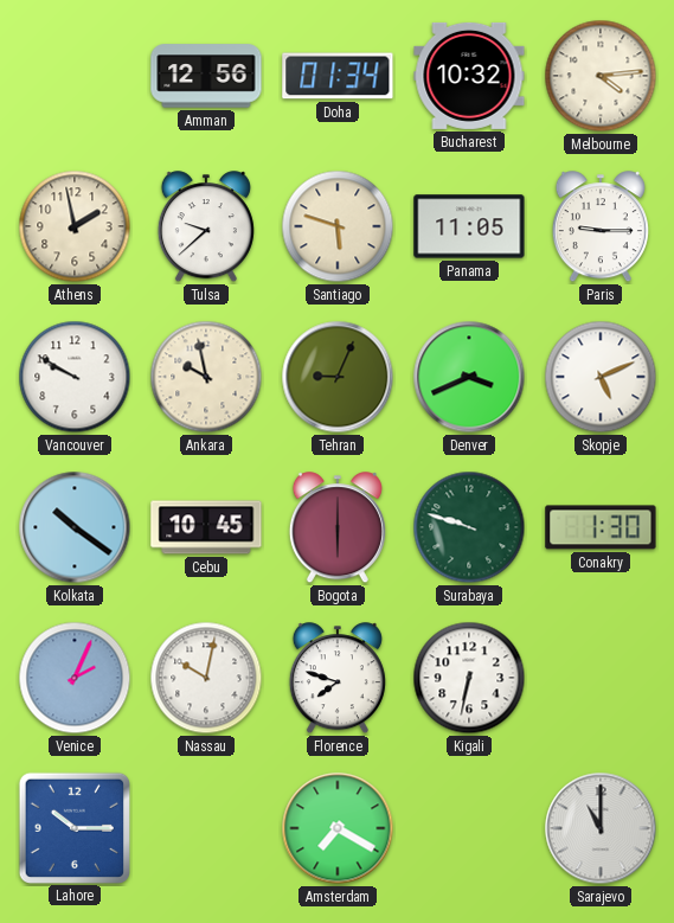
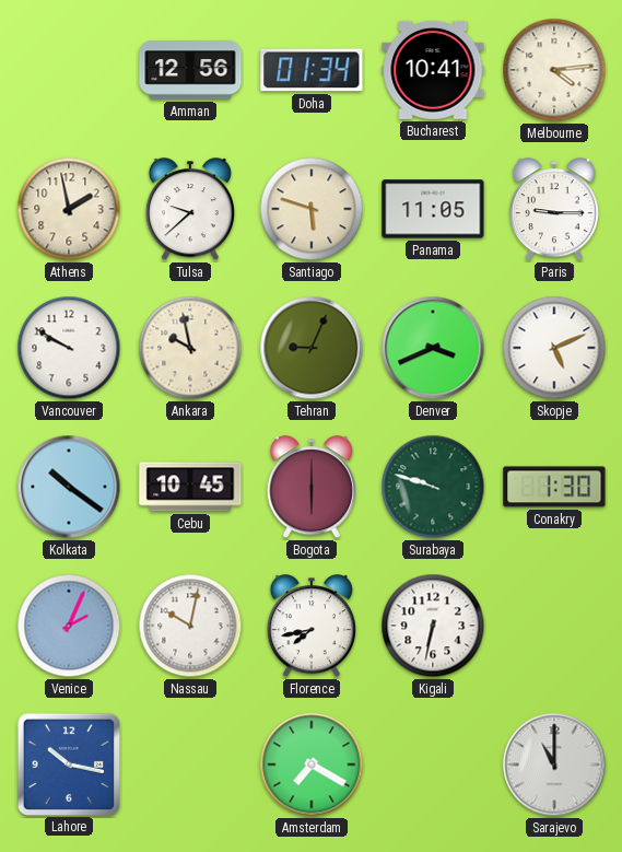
Bucharest: 10:32 -> 10:41
Florence: 7:48 -> 7:43
Lahore: 10:15 -> 10:17
